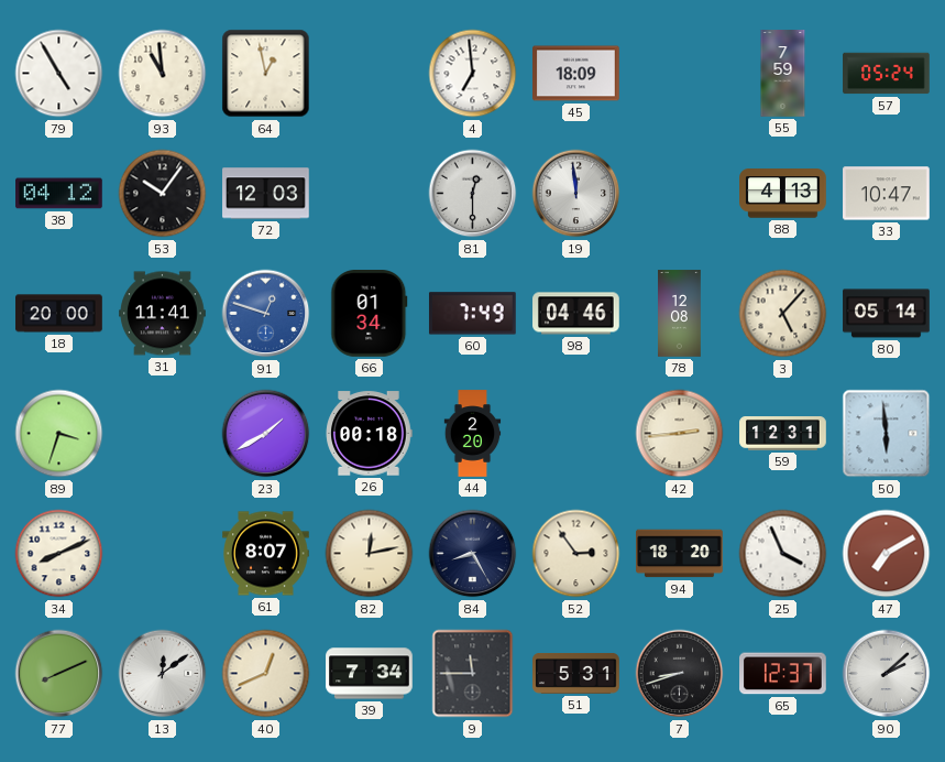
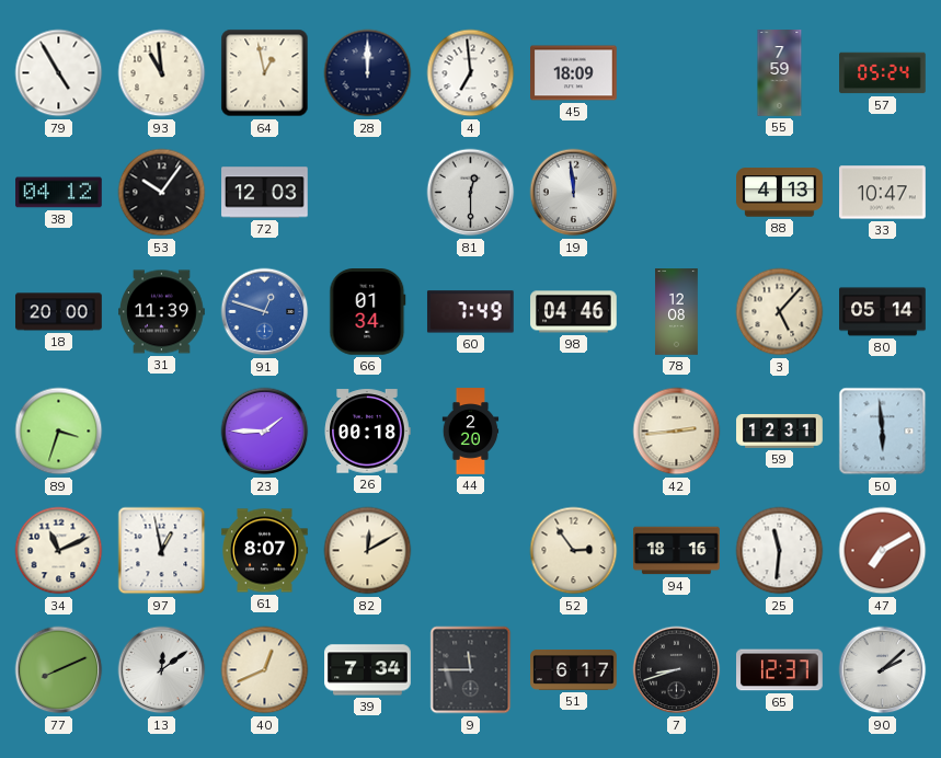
28: none -> 12:00
31: 11:41 -> 11:39
23: 1:40 -> 1:45
34: 8:11 -> 11:11
97: none -> 12:58
82: 12:13 -> 12:10
84: 8:25 -> none
94: 18:20 -> 18:16
25: 3:56 -> 11:31
51: 5:31 -> 6:17
